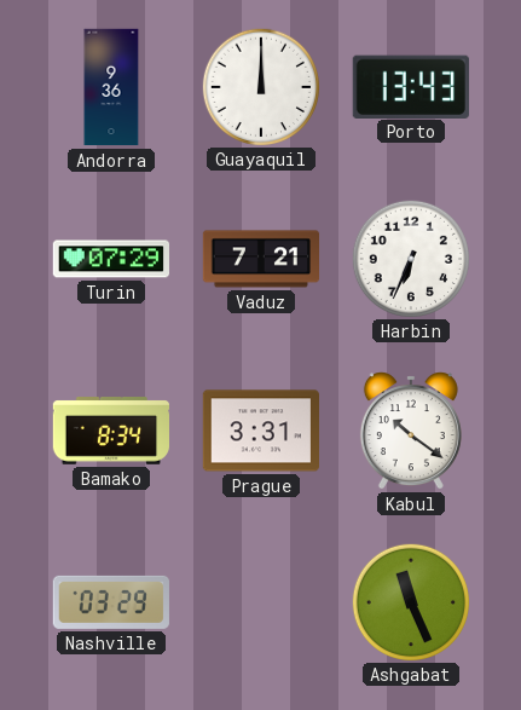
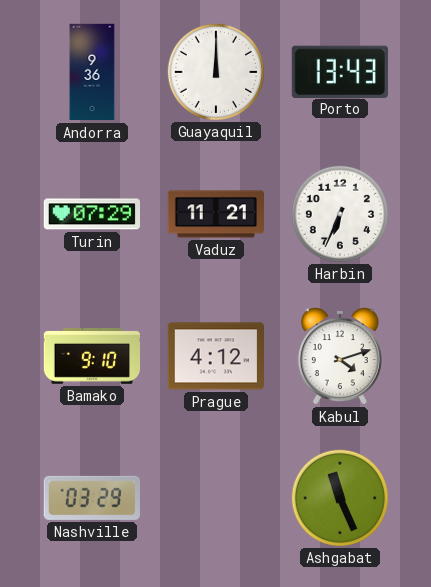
Vaduz: 7:21 -> 11:21
Bamako: 8:34 -> 9:10
Prague: 3:31 -> 4:12
Kabul: 10:21 -> 4:12
